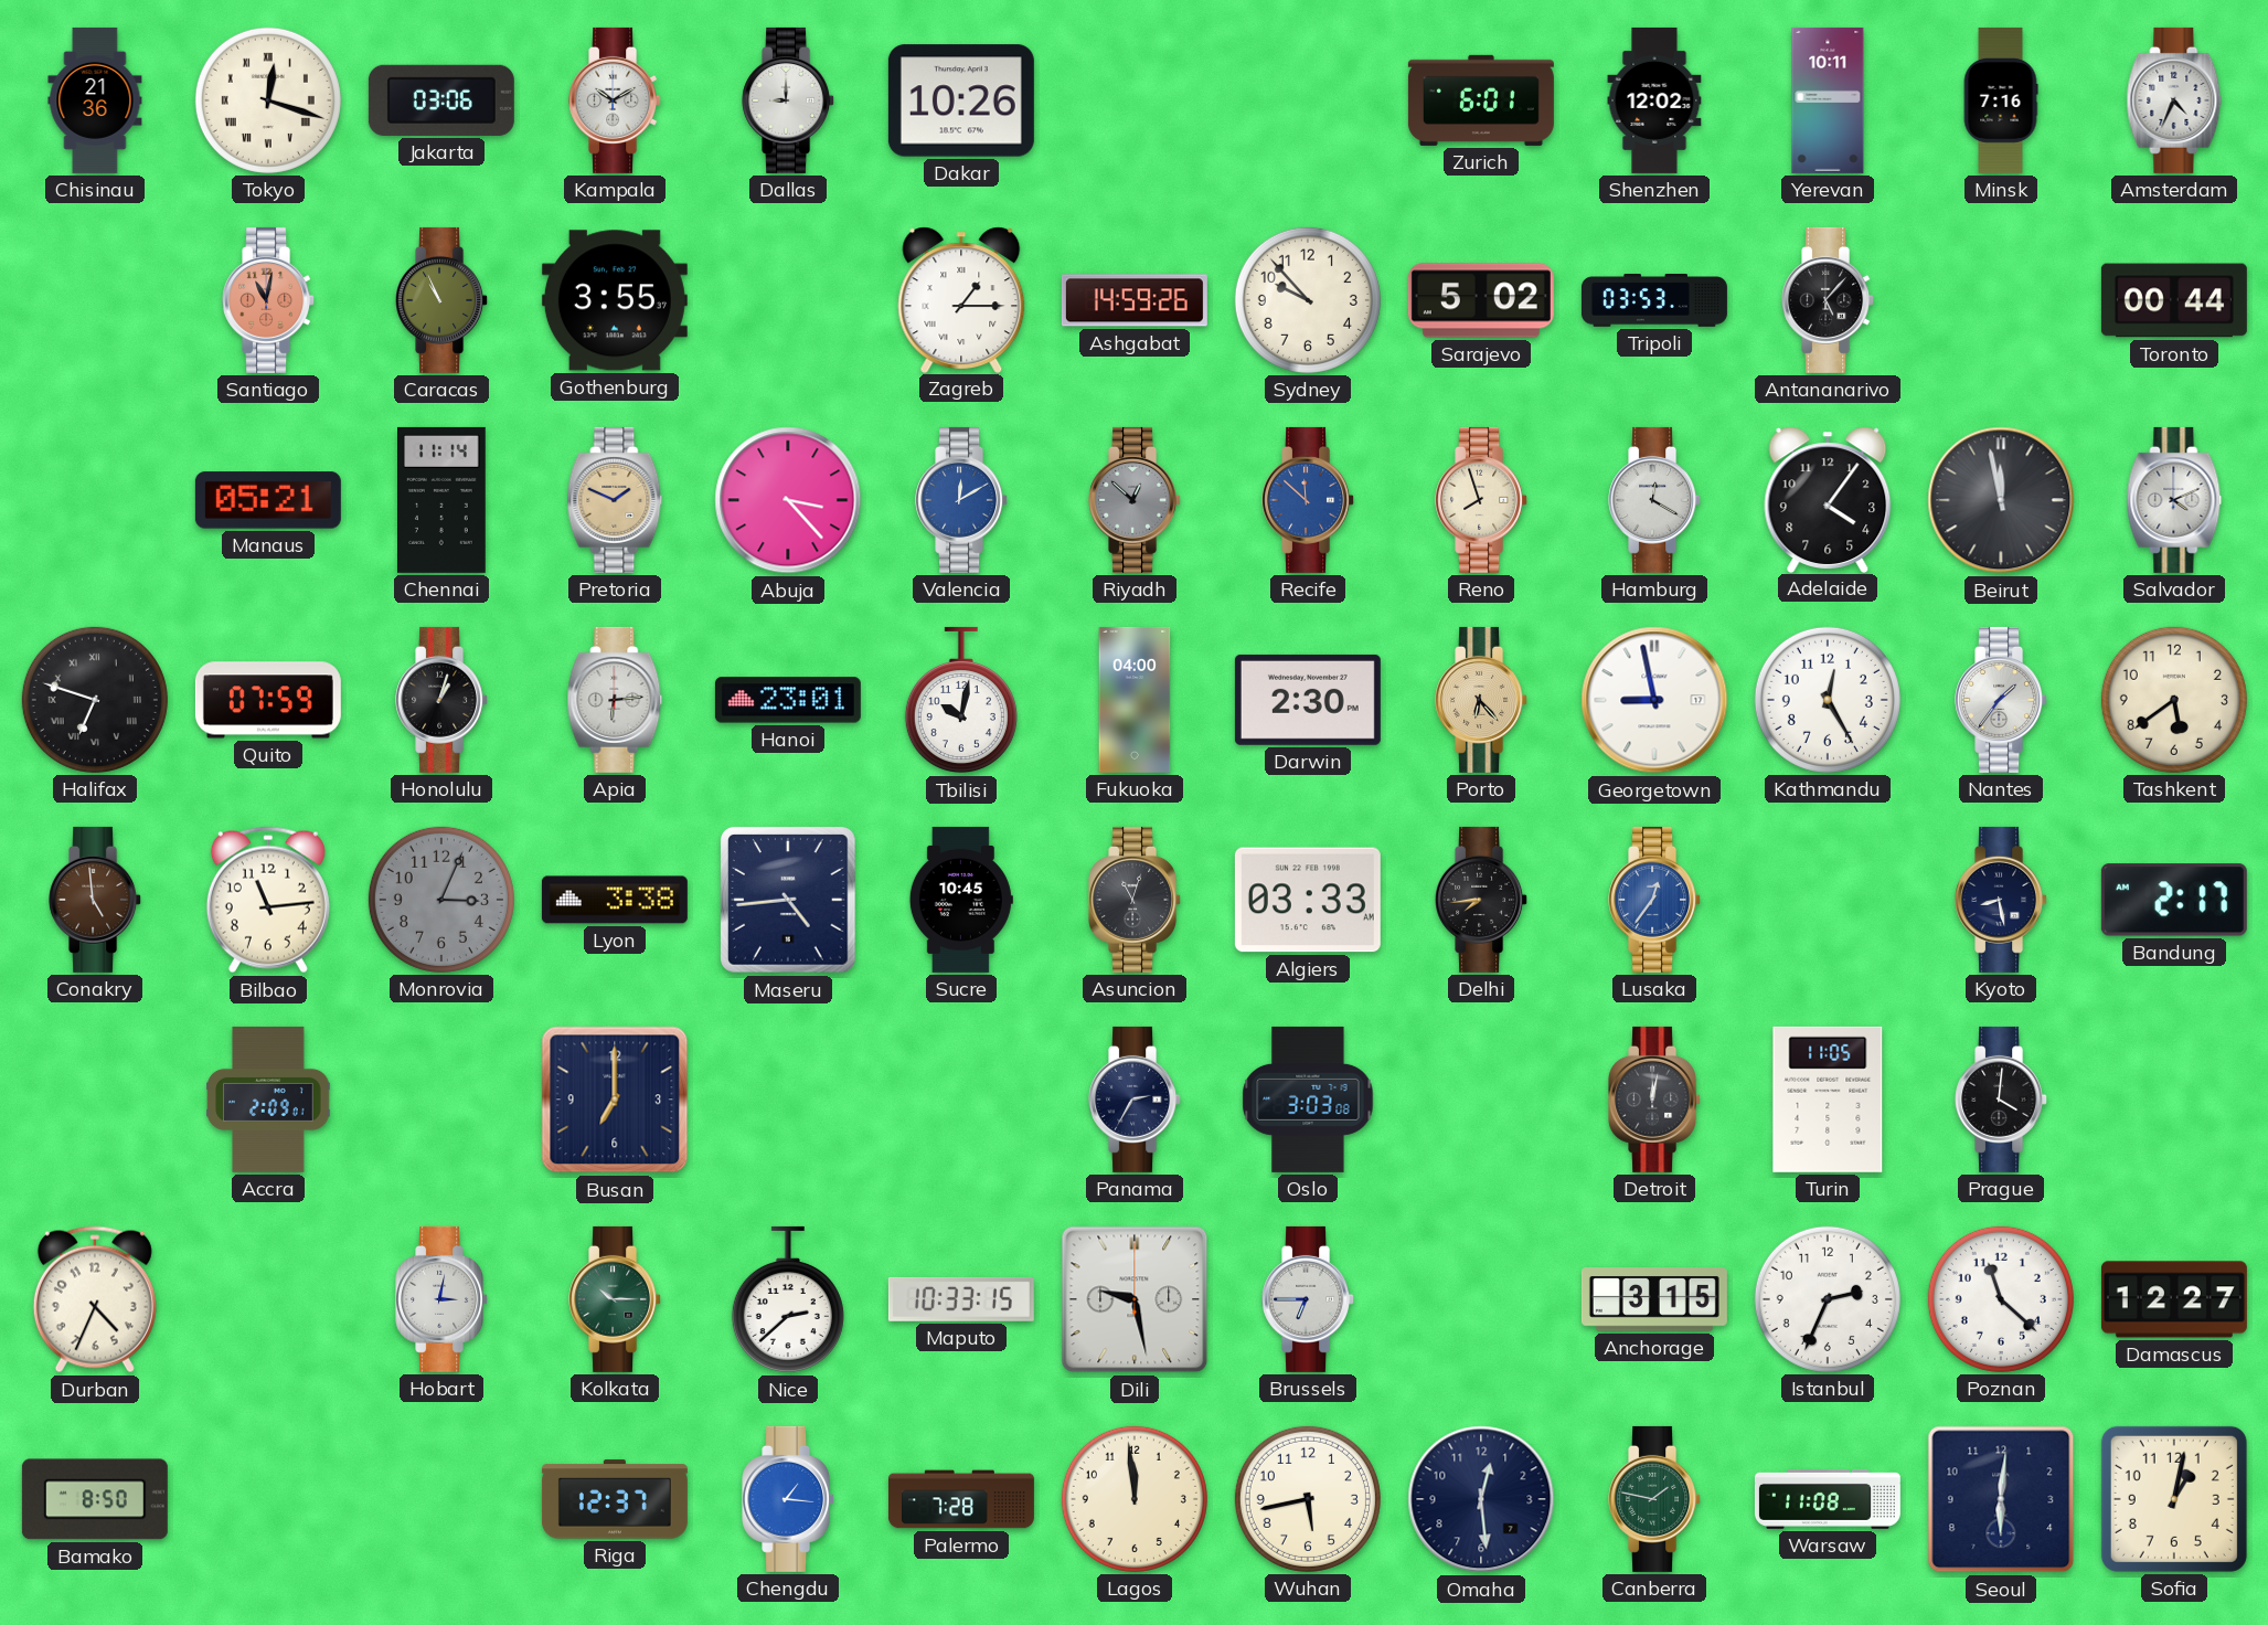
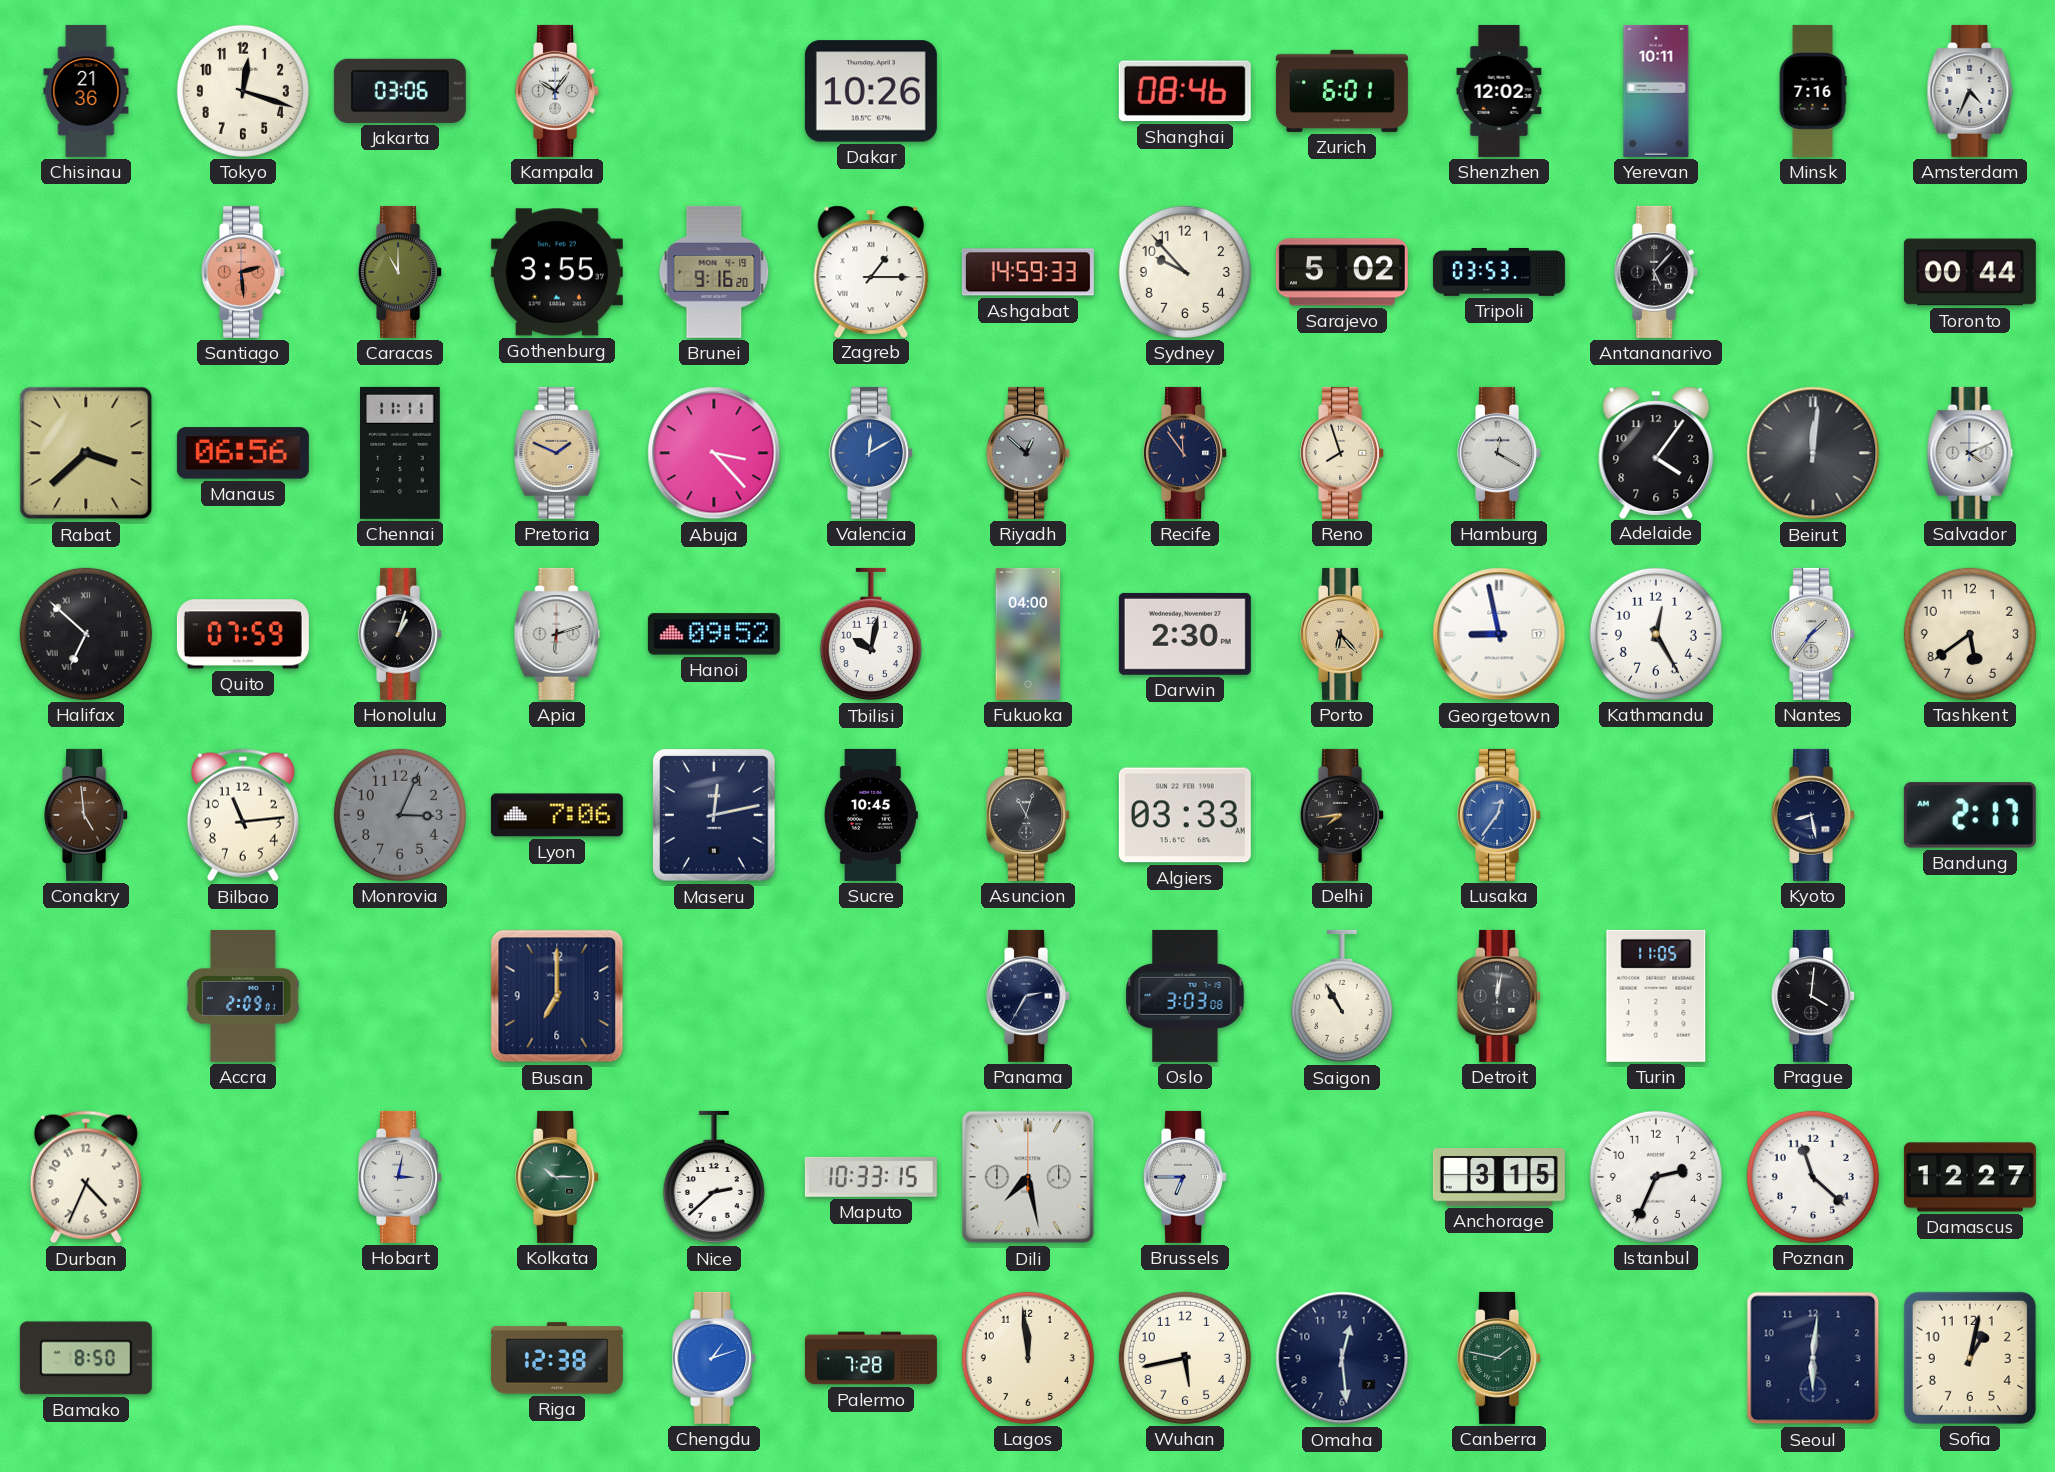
Tokyo numerals: Roman -> Arabic
Kampala: 10:10 -> 10:06
Dallas: 9:00 -> none
Shanghai: none -> 08:46
Santiago: 11:02 -> 2:29
Caracas: 10:56 -> 11:00
Brunei: none -> 9:16
Ashgabat: 14:59:26 -> 14:59:33
Rabat: none -> 3:38
Manaus: 05:21 -> 06:56
Chennai: 11:14 -> 11:11
Recife: 11:52 -> 11:54
Recife dial: blue -> navy
Beirut: 11:58 -> 12:01
Halifax: 6:48 -> 6:52
Apia: 6:14 -> 6:12
Hanoi: 23:01 -> 09:52
Lyon: 3:38 -> 7:06
Maseru: 4:44 -> 12:13
Saigon: none -> 10:55
Dili: 9:28 -> 7:28
Riga: 12:37 -> 12:38
Chengdu: 1:16 -> 1:12
Warsaw: 11:08 -> none
